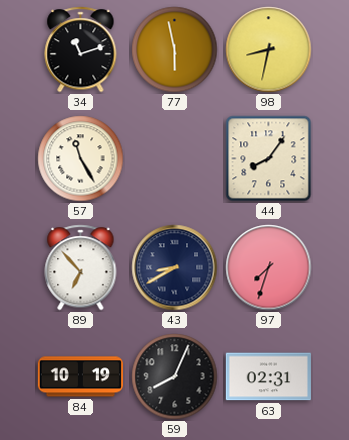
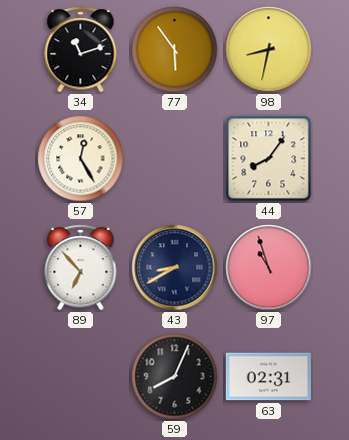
77: 5:58 -> 5:54
57: 11:25 -> 12:25
97: 7:33 -> 10:57
84: 10:19 -> none
